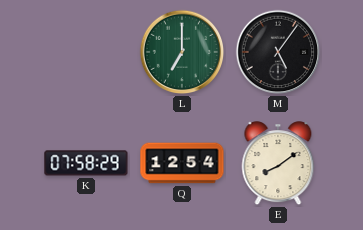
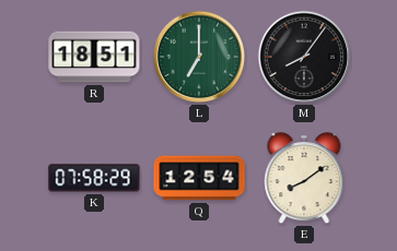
R: none -> 18:51
M: 5:06 -> 8:06
